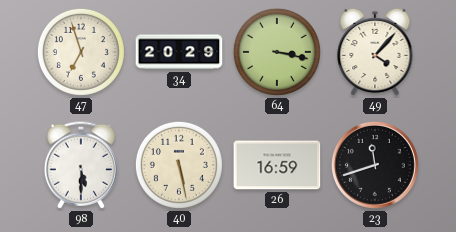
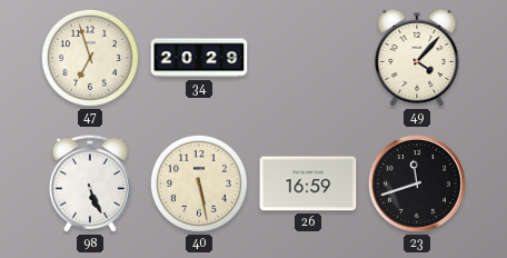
64: 3:17 -> none
98: 5:30 -> 5:26
